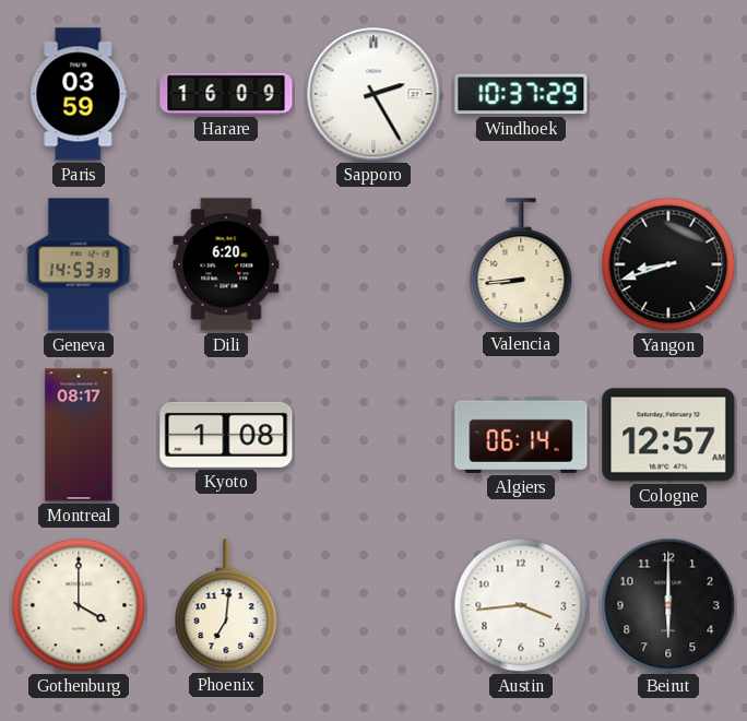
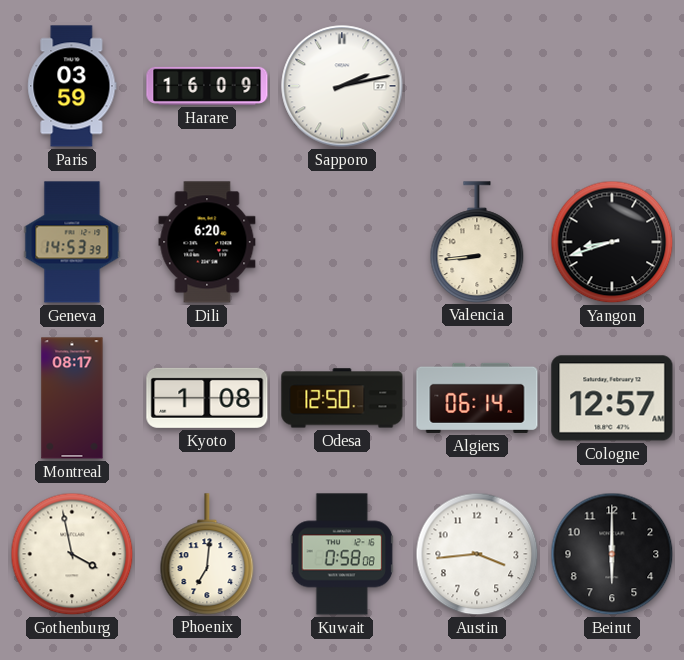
Sapporo: 2:25 -> 2:13
Windhoek: 10:37 -> none
Odesa: none -> 12:50
Gothenburg: 4:00 -> 3:58
Kuwait: none -> 0:58
